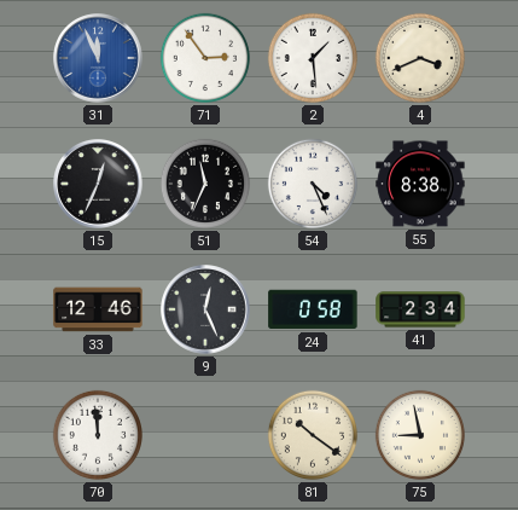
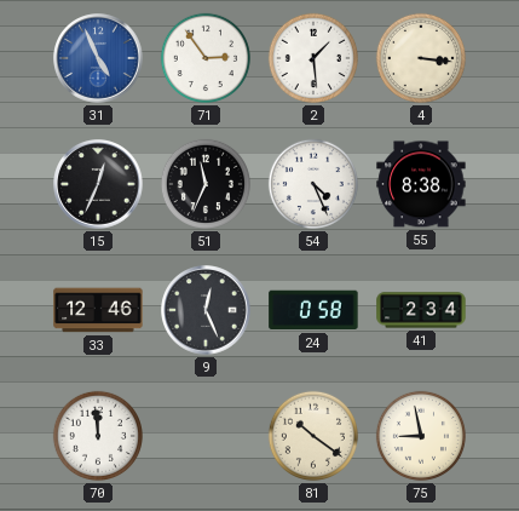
31: 11:56 -> 4:56
4: 3:41 -> 3:16
